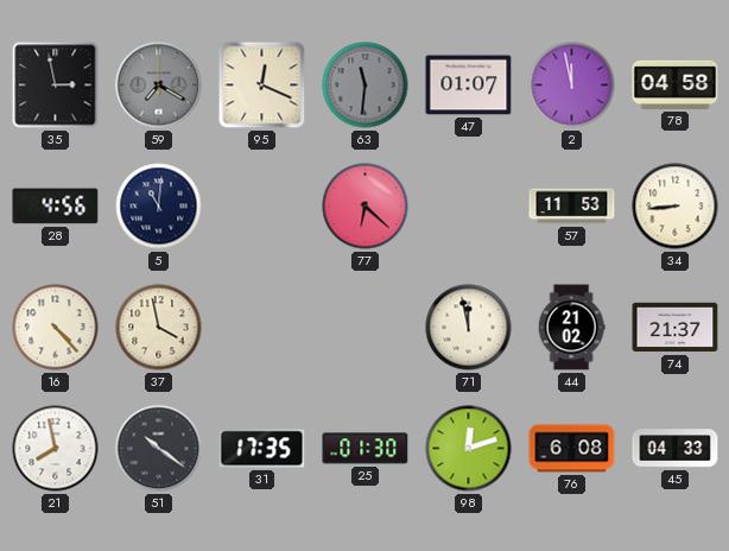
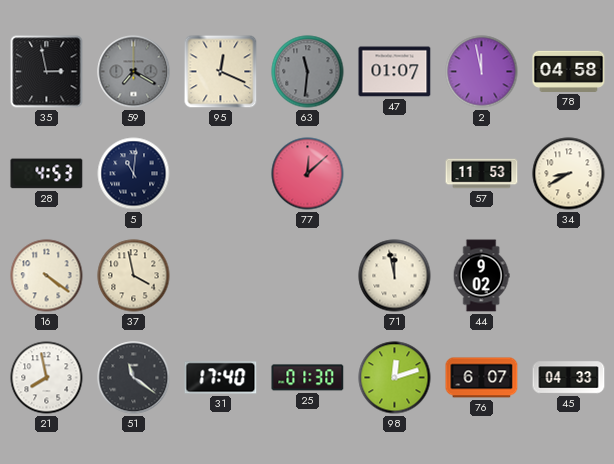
28: 4:56 -> 4:53
77: 6:22 -> 12:08
34: 8:44 -> 8:40
16: 4:23 -> 4:21
44: 21:02 -> 9:02
74: 21:37 -> none
51: 10:21 -> 11:21
31: 17:35 -> 17:40
76: 6:08 -> 6:07
